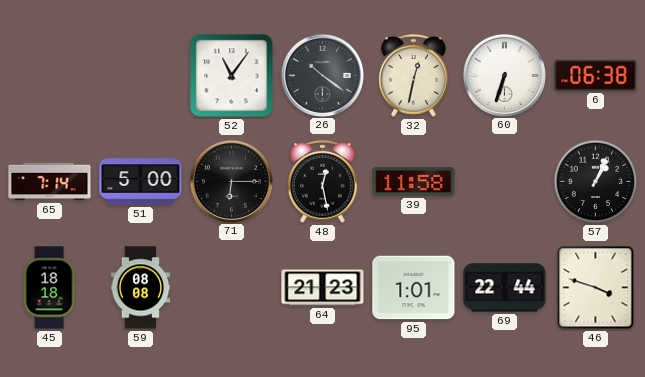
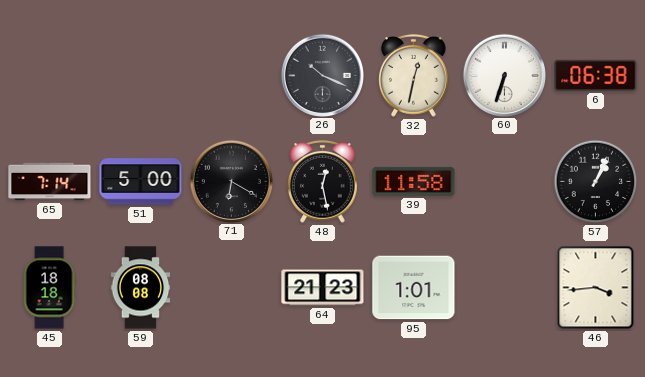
52: 11:06 -> none
26: 10:21 -> 10:19
71: 6:15 -> 6:20
69: 22:44 -> none
46: 3:48 -> 3:44
